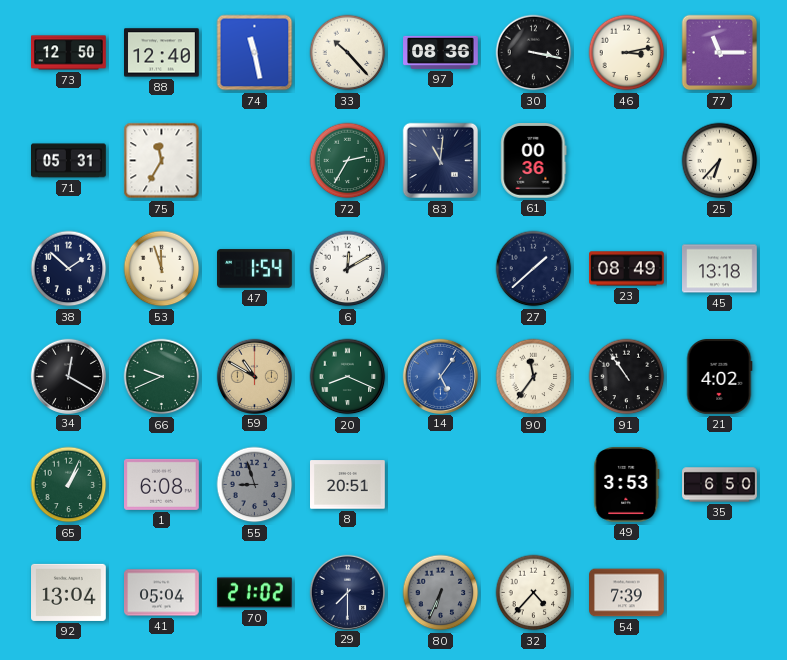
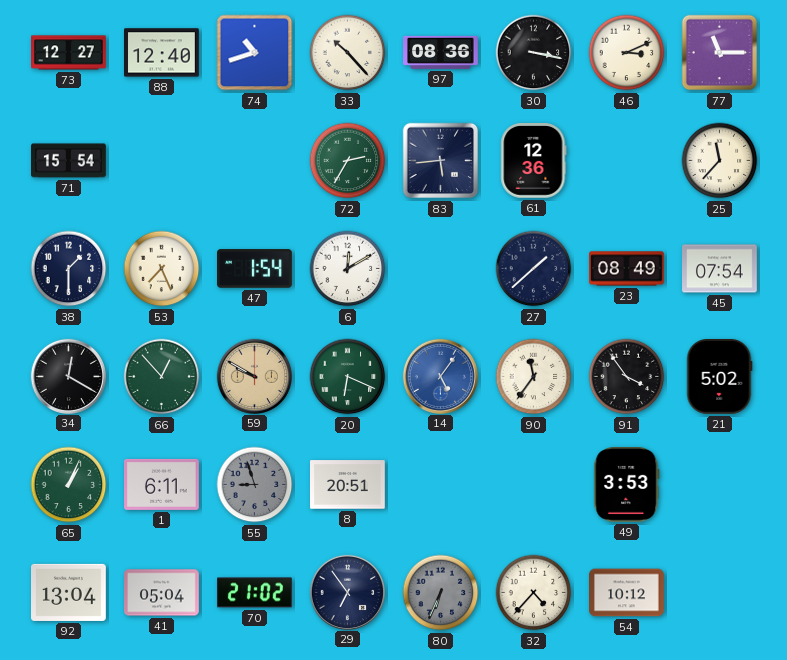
73: 12:50 -> 12:27
74: 11:28 -> 10:42
46: 3:13 -> 3:11
71: 05:31 -> 15:54
75: 11:35 -> none
83: 11:01 -> 5:44
61: 00:36 -> 12:36
25: 6:37 -> 11:37
38: 1:52 -> 1:30
53: 11:57 -> 7:26
45: 13:18 -> 07:54
66: 9:41 -> 12:53
59: 10:50 -> 9:50
20: 8:19 -> 6:19
91: 10:54 -> 3:54
21: 4:02 -> 5:02
1: 6:08 -> 6:11
35: 6:50 -> none
29: 7:30 -> 6:54
54: 7:39 -> 10:12
